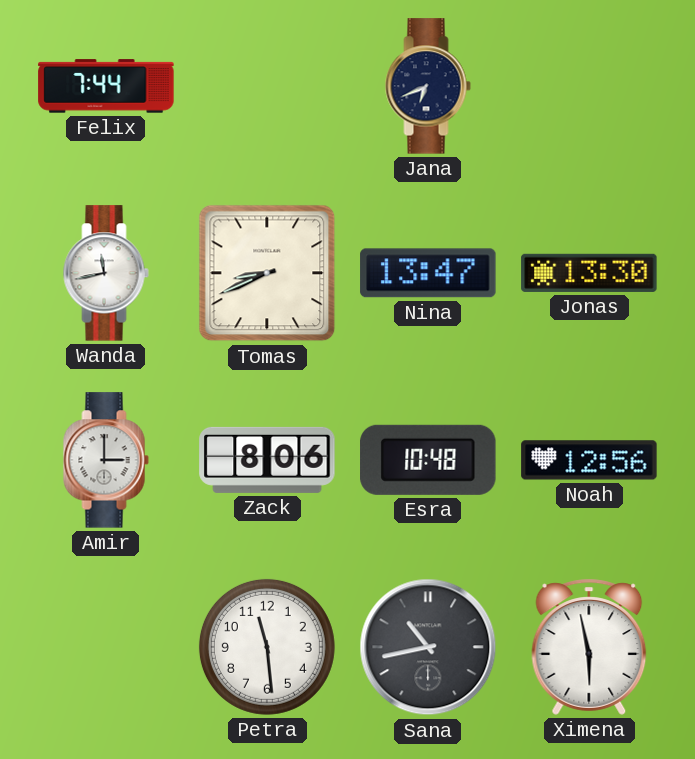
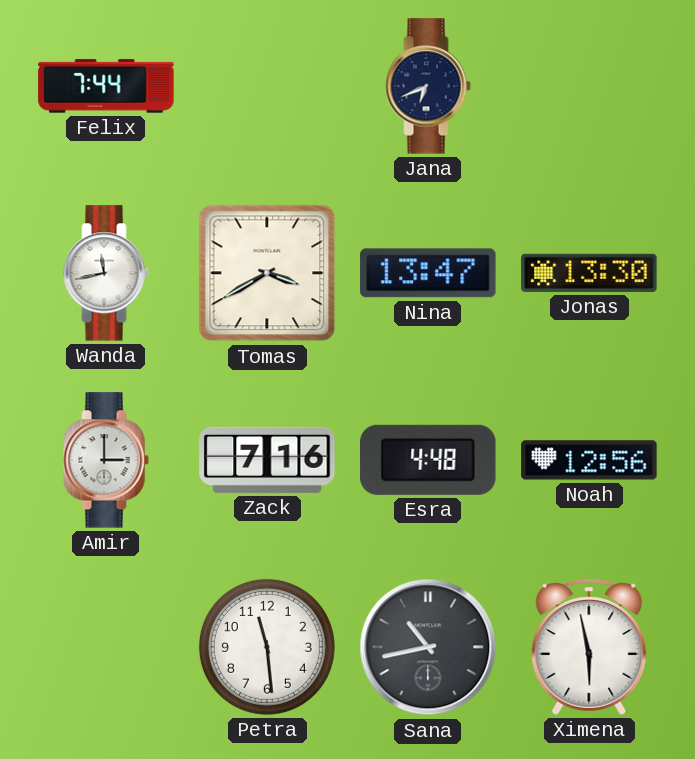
Tomas: 8:41 -> 3:40
Zack: 8:06 -> 7:16
Esra: 10:48 -> 4:48
